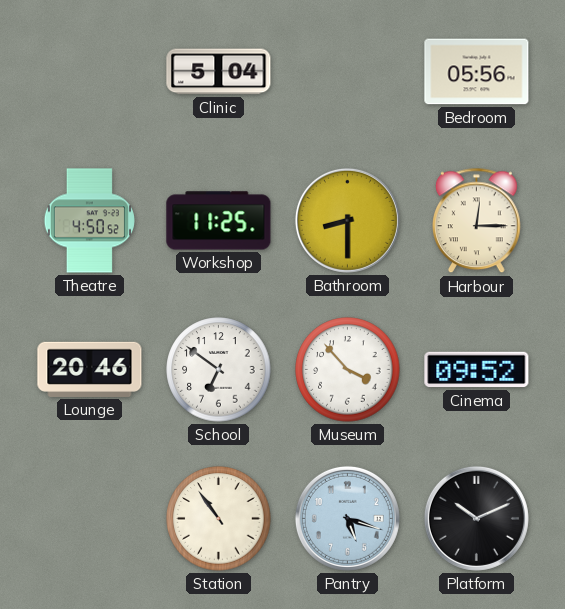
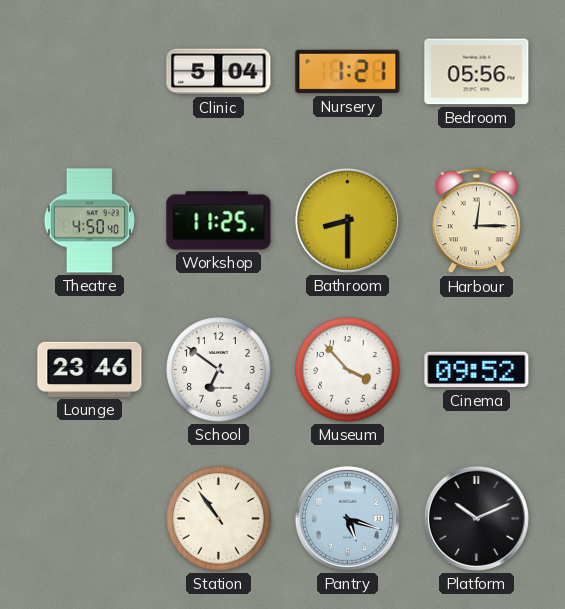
Nursery: none -> 1:21
Theatre: 4:50:52 -> 4:50:40
Lounge: 20:46 -> 23:46
